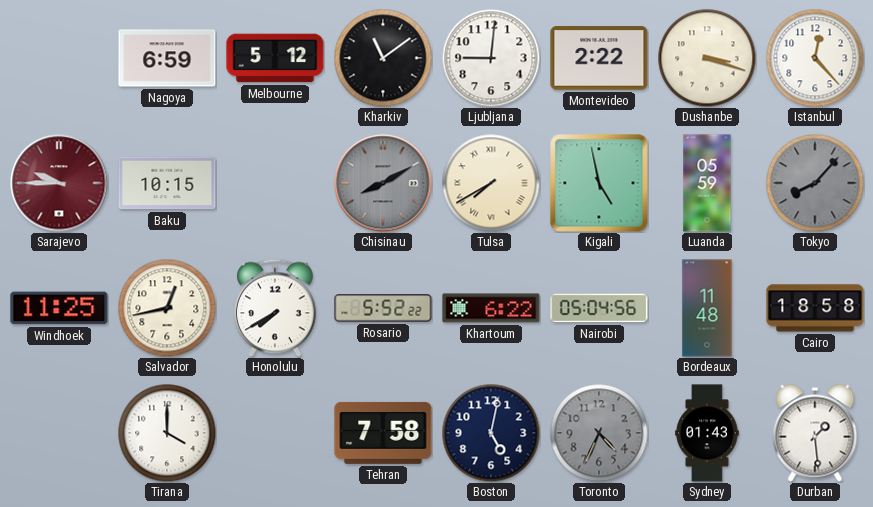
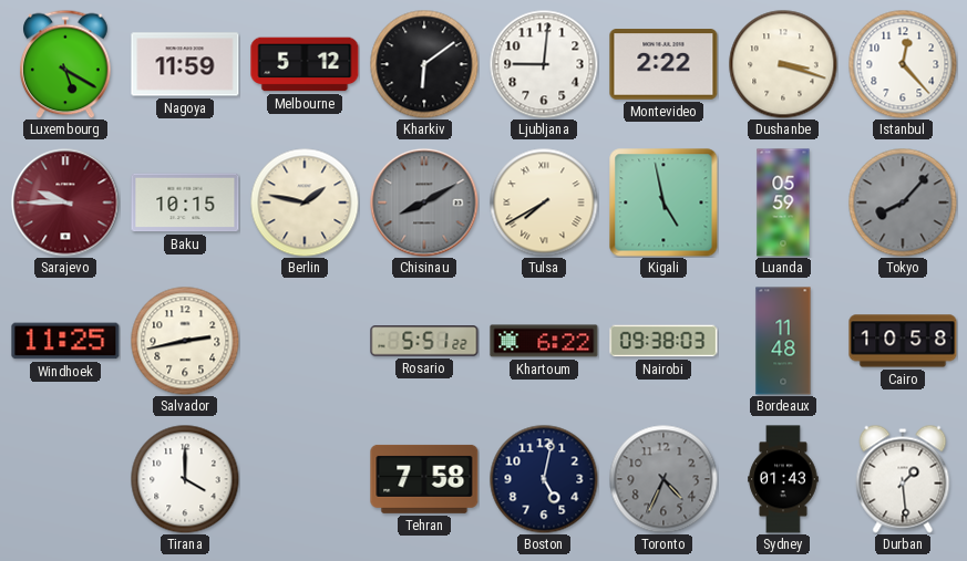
Luxembourg: none -> 5:20
Nagoya: 6:59 -> 11:59
Kharkiv: 11:09 -> 6:09
Berlin: none -> 1:47
Salvador: 12:43 -> 2:43
Honolulu: 7:40 -> none
Rosario: 5:52 -> 5:51
Nairobi: 05:04 -> 09:38
Cairo: 18:58 -> 10:58
